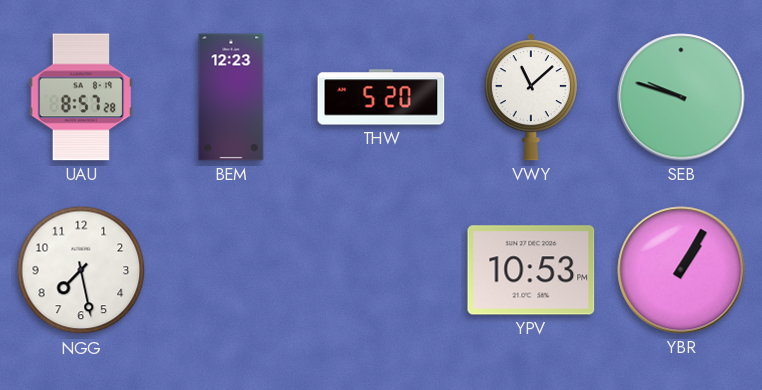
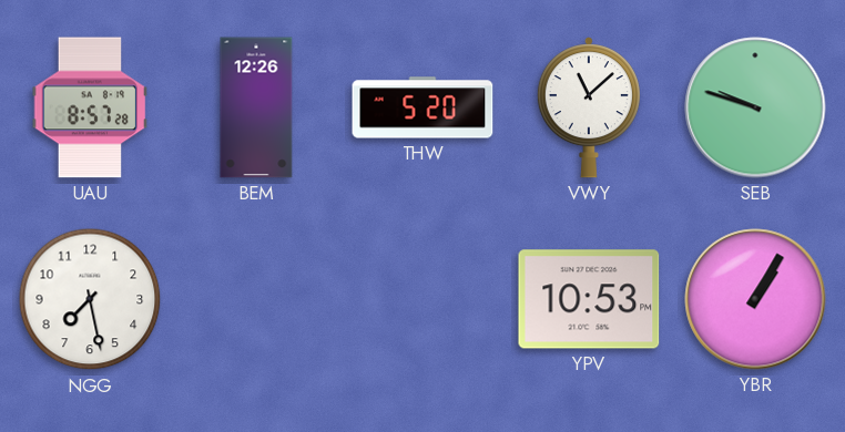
BEM: 12:23 -> 12:26
